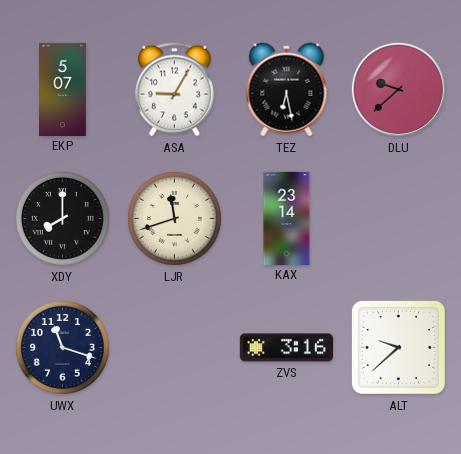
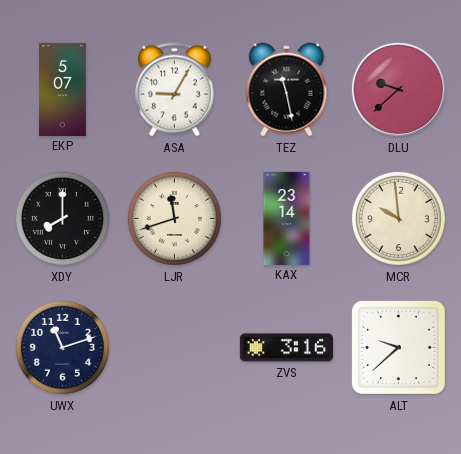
TEZ: 6:28 -> 11:28
MCR: none -> 9:59
UWX: 11:18 -> 11:12
